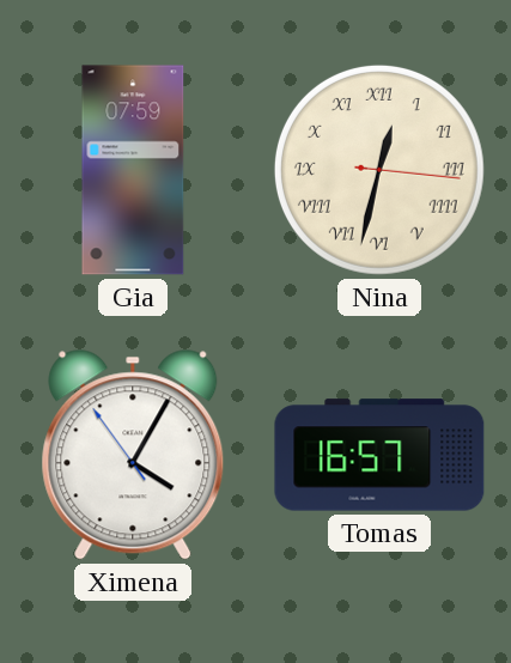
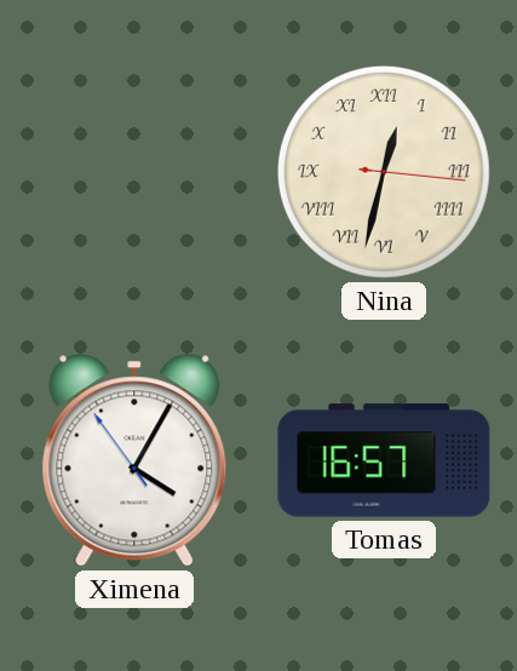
Gia: 07:59 -> none
